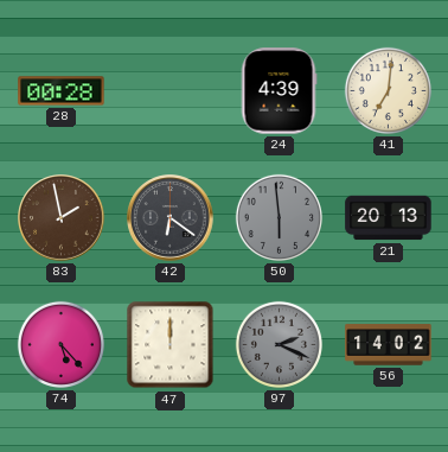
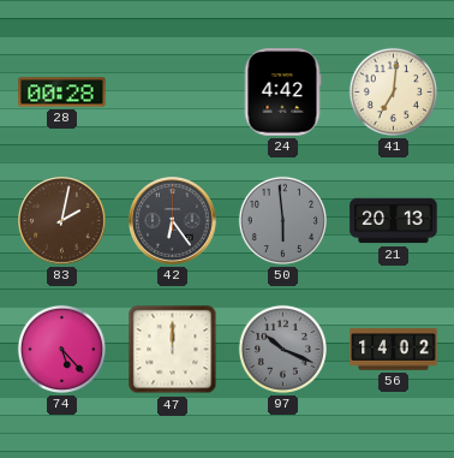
24: 4:39 -> 4:42
83: 1:58 -> 2:02
42: 6:21 -> 6:24
97: 2:19 -> 10:19
